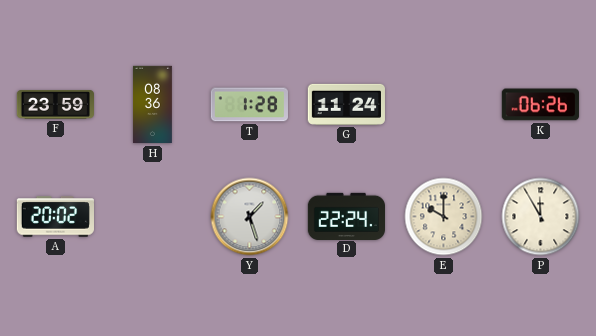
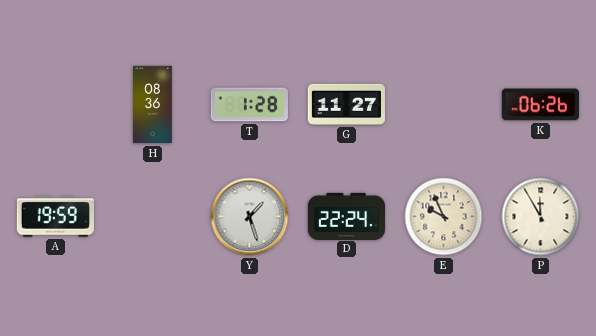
F: 23:59 -> none
G: 11:24 -> 11:27
A: 20:02 -> 19:59
E: 10:00 -> 9:56
